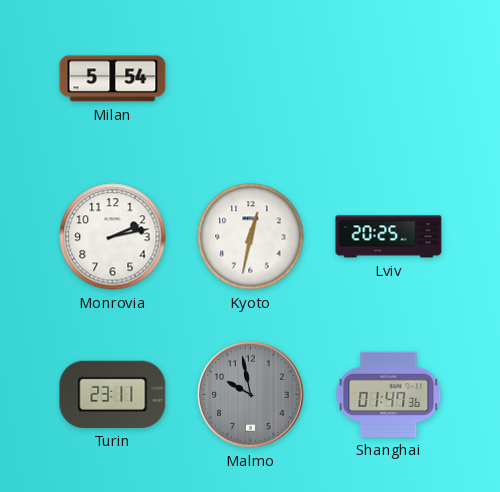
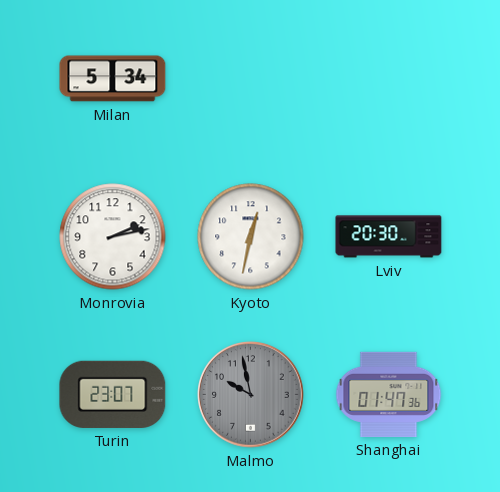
Milan: 5:54 -> 5:34
Lviv: 20:25 -> 20:30
Turin: 23:11 -> 23:07
